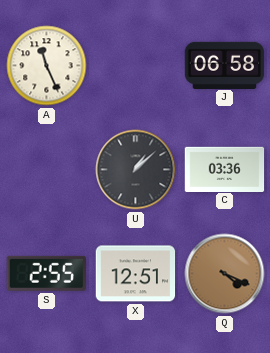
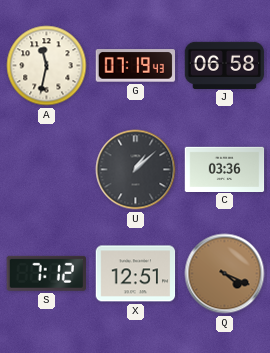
A: 11:26 -> 11:32
G: none -> 07:19
S: 2:55 -> 7:12
